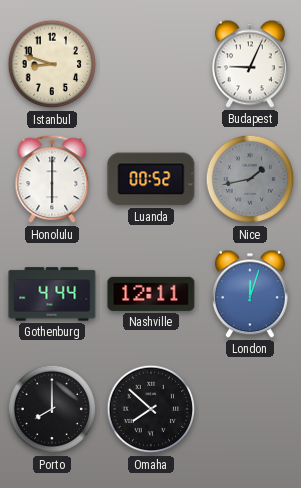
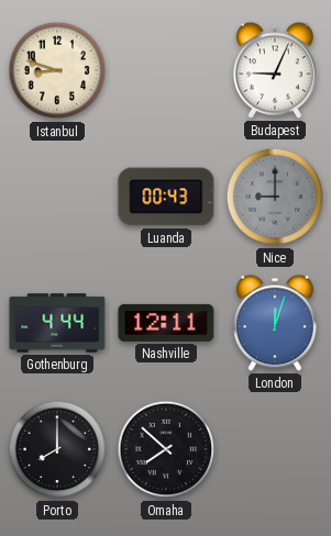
Honolulu: 6:00 -> none
Luanda: 00:52 -> 00:43
Nice: 1:43 -> 9:00
